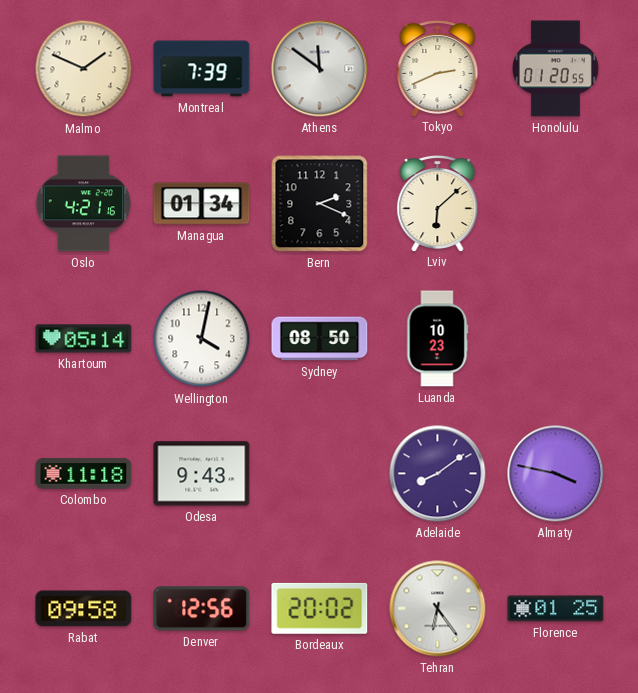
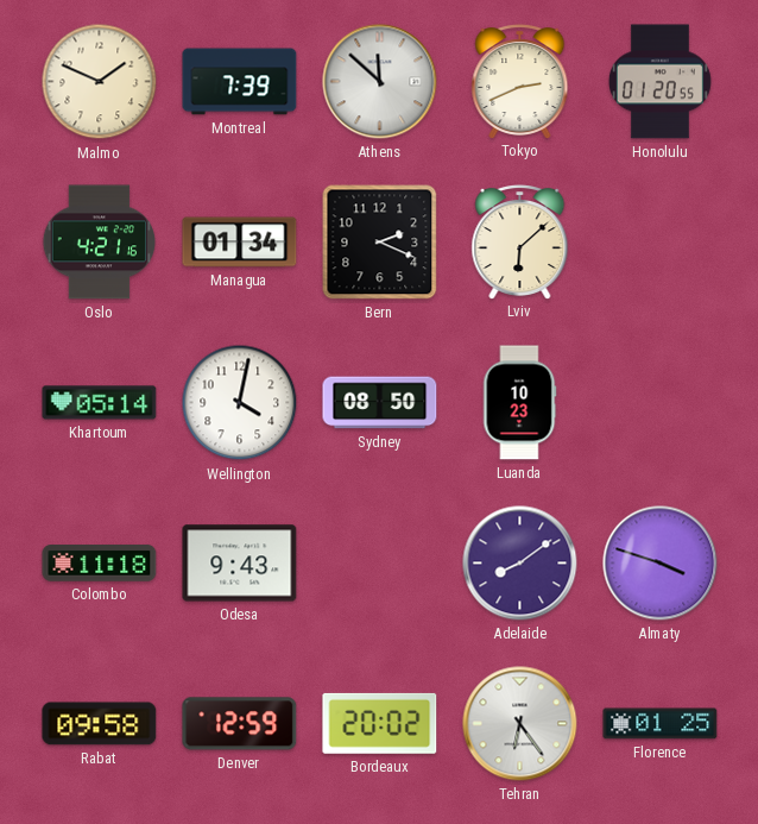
Athens: 11:51 -> 11:52
Almaty: 3:47 -> 3:48
Denver: 12:56 -> 12:59
